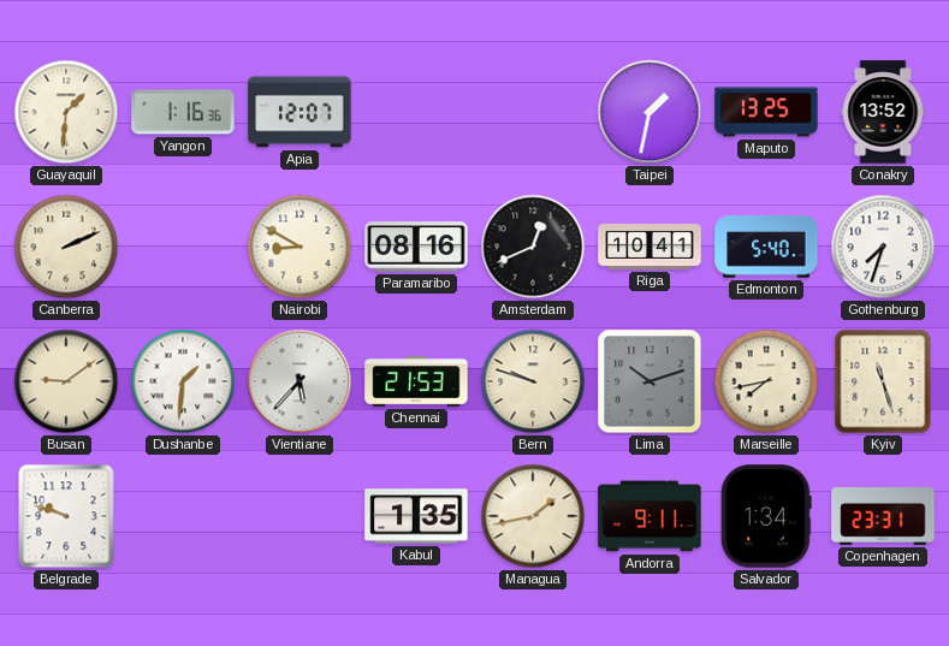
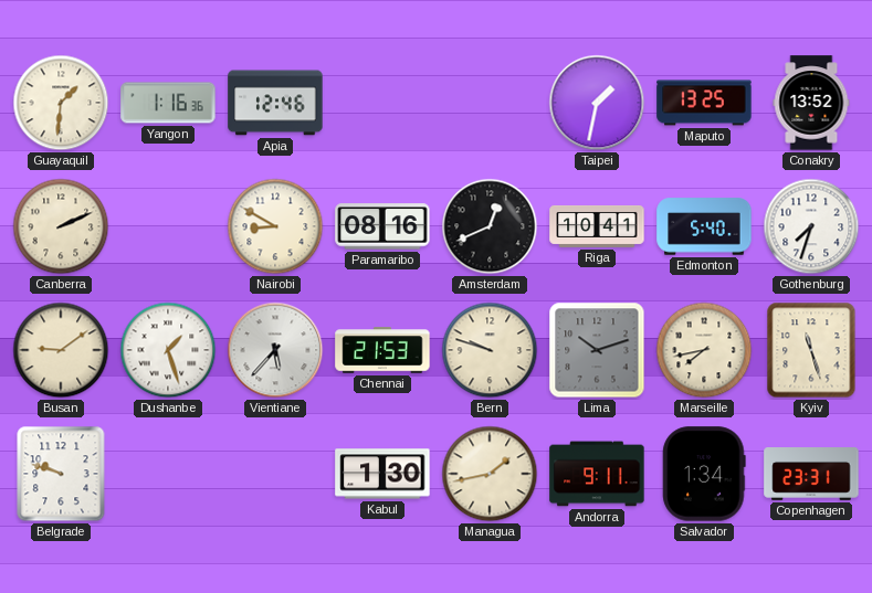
Apia: 12:07 -> 12:46
Dushanbe: 1:31 -> 1:27
Kabul: 1:35 -> 1:30
